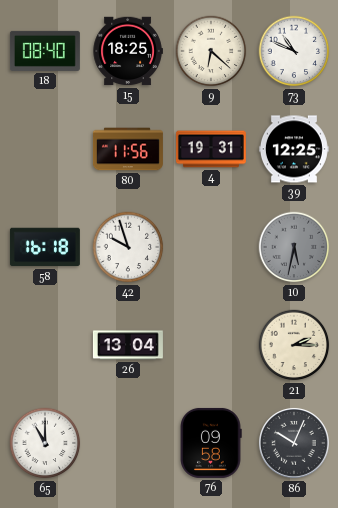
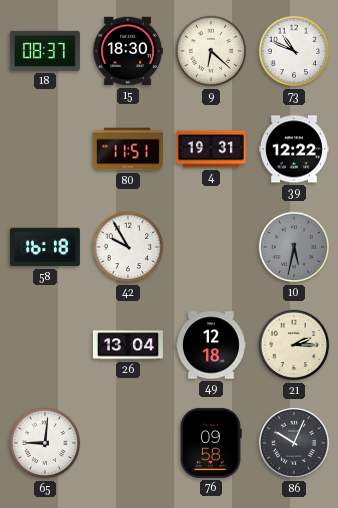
18: 08:40 -> 08:37
15: 18:25 -> 18:30
80: 11:56 -> 11:51
39: 12:25 -> 12:22
42: 9:57 -> 9:55
49: none -> 12:18
65: 11:00 -> 9:01
